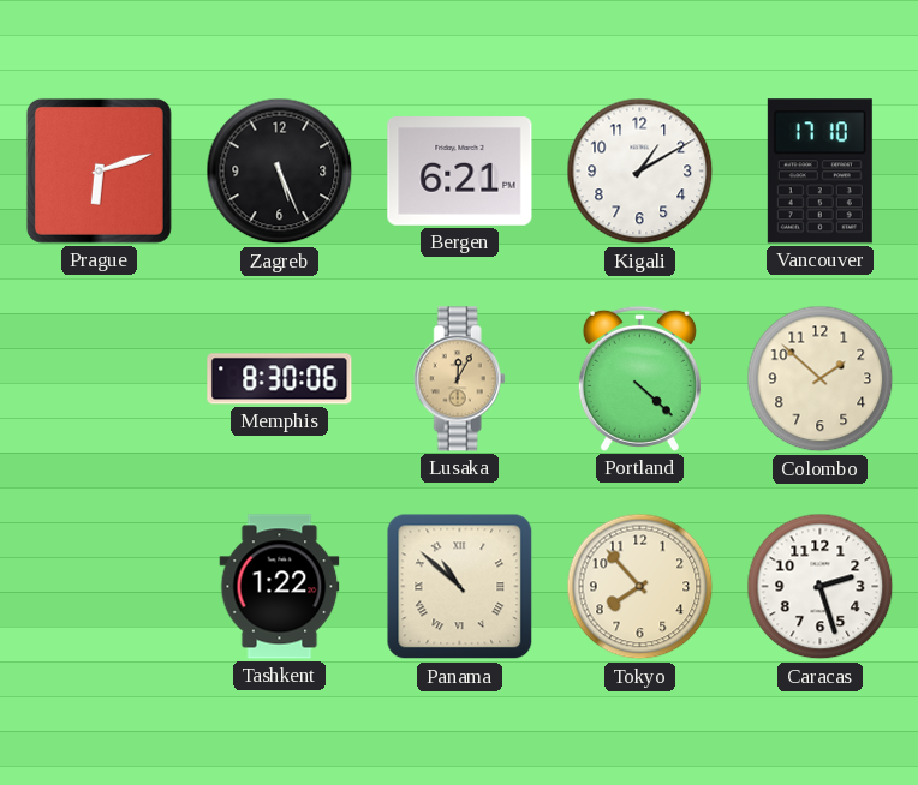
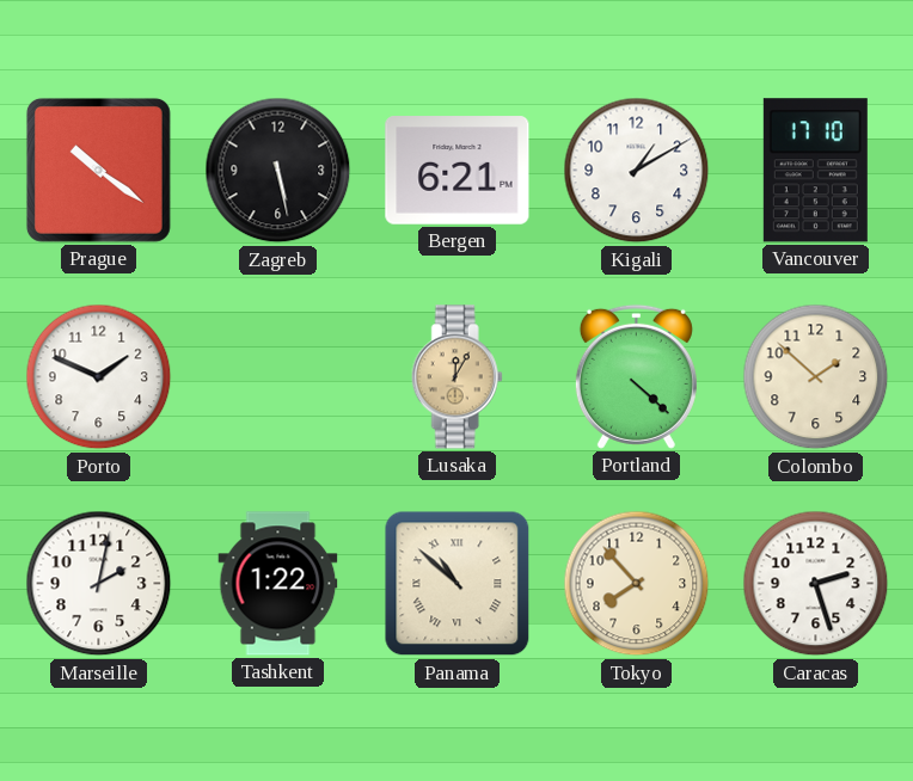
Prague: 6:12 -> 10:21
Zagreb: 5:26 -> 5:28
Porto: none -> 1:49
Memphis: 8:30 -> none
Marseille: none -> 2:02
